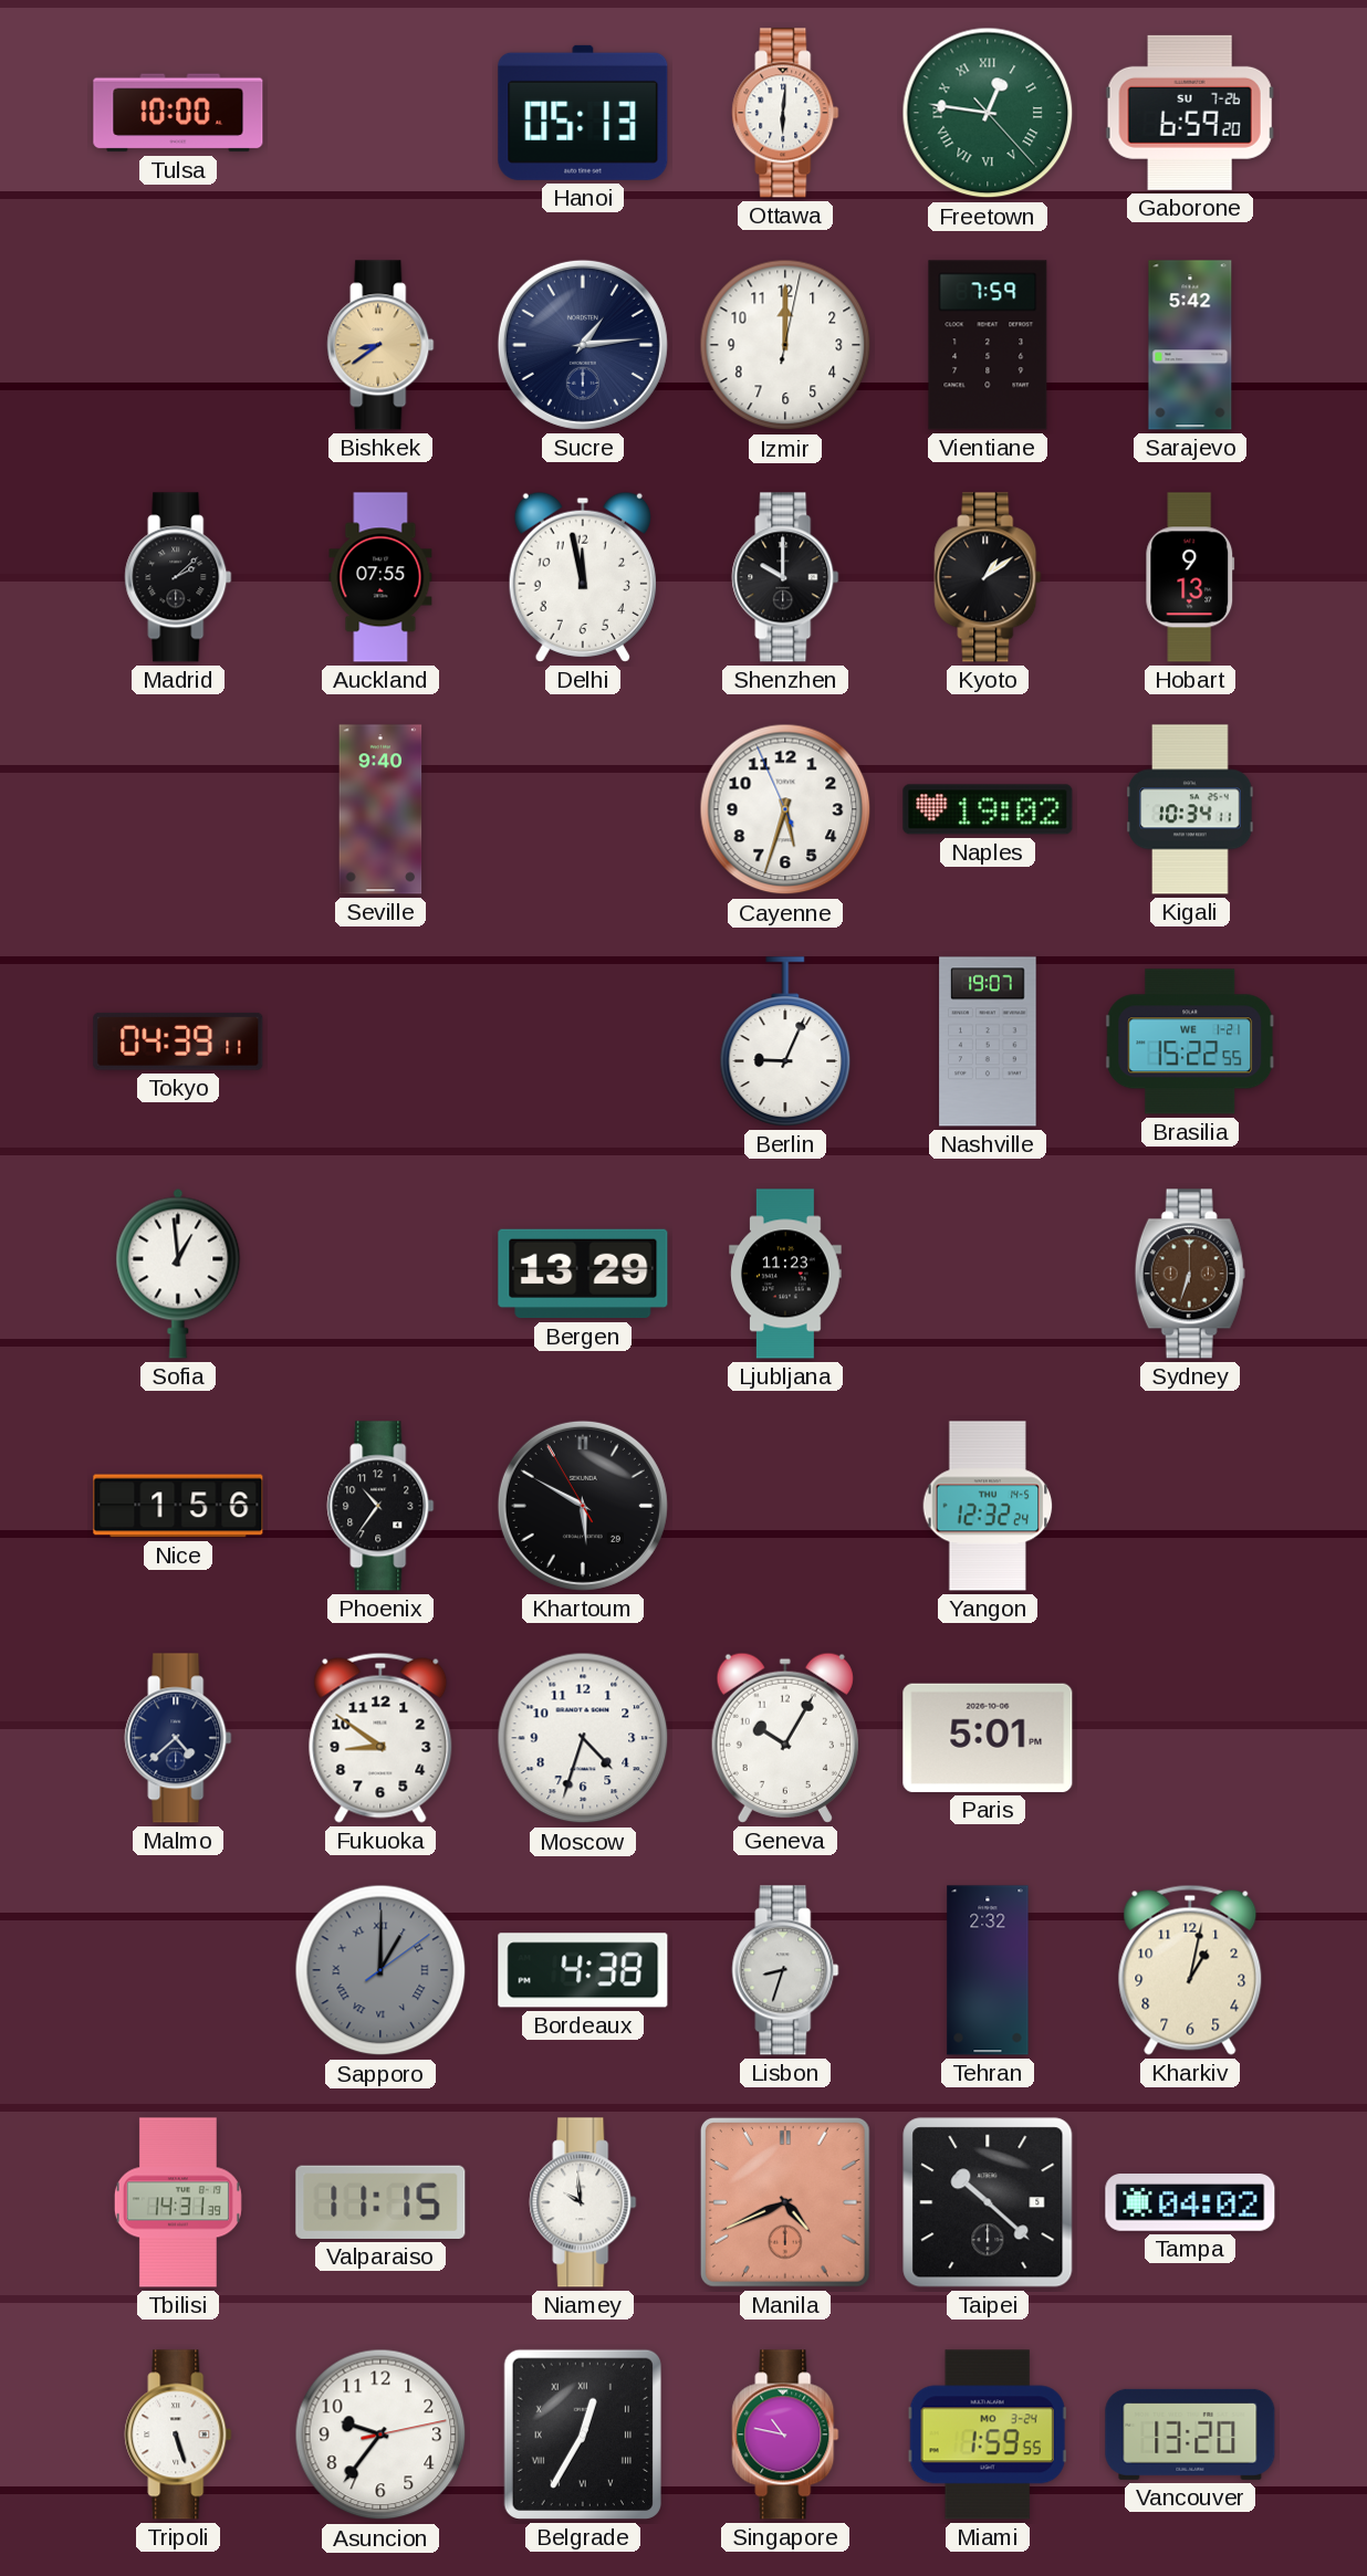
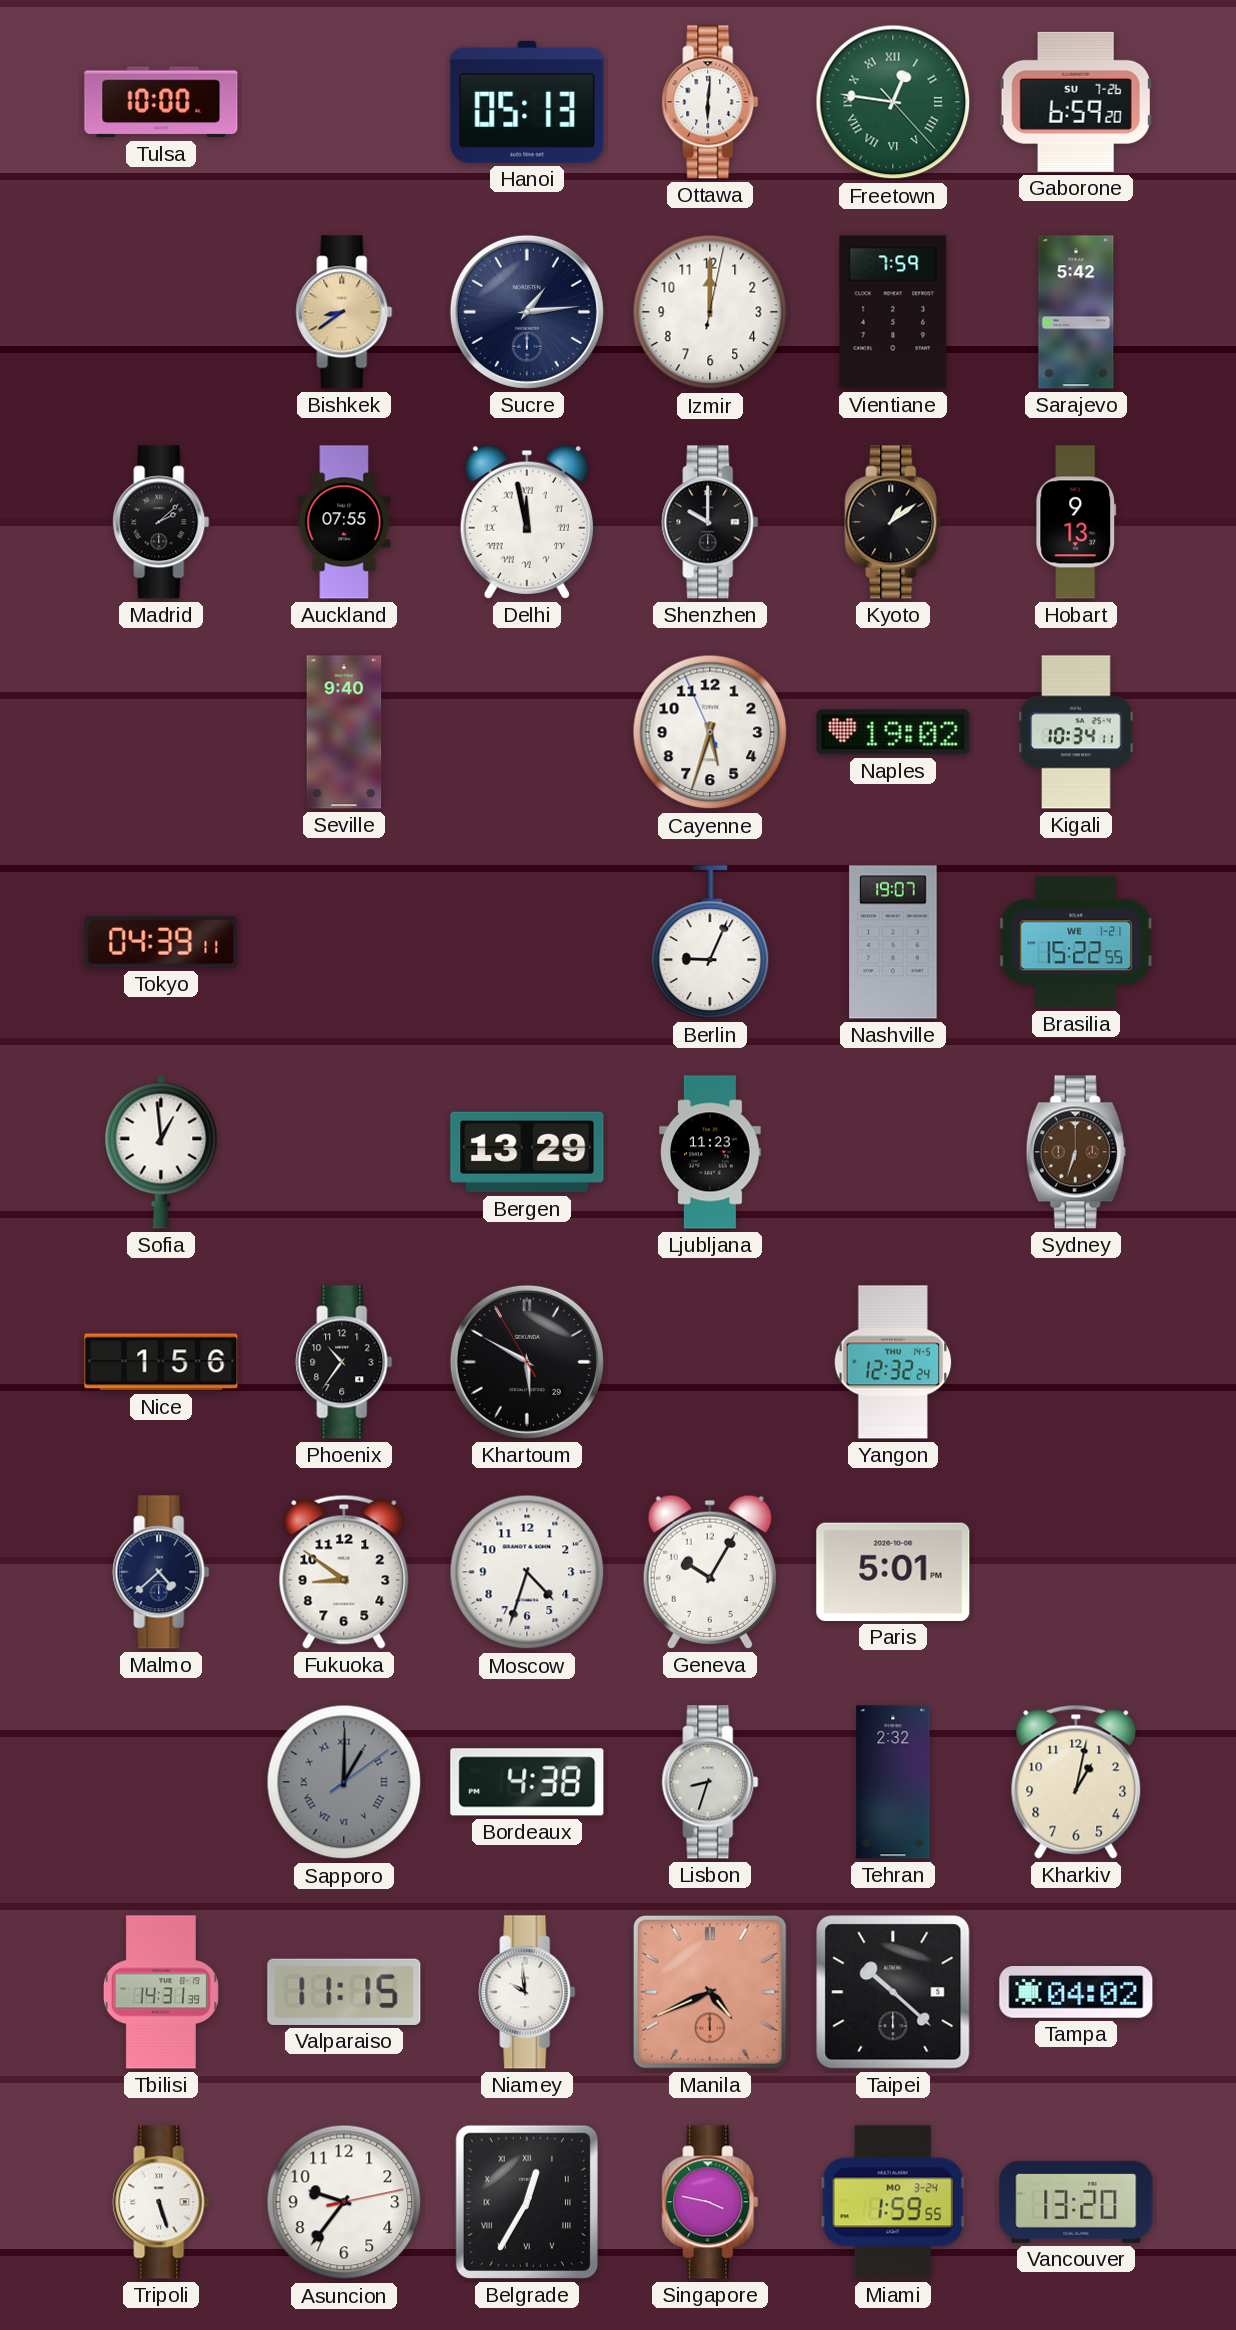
Delhi numerals: Arabic -> Roman
Singapore: 10:47 -> 3:47
